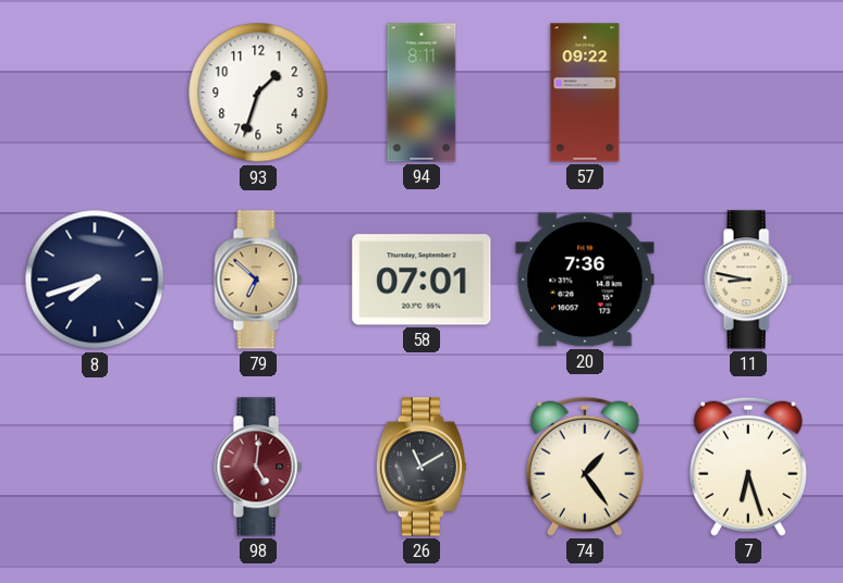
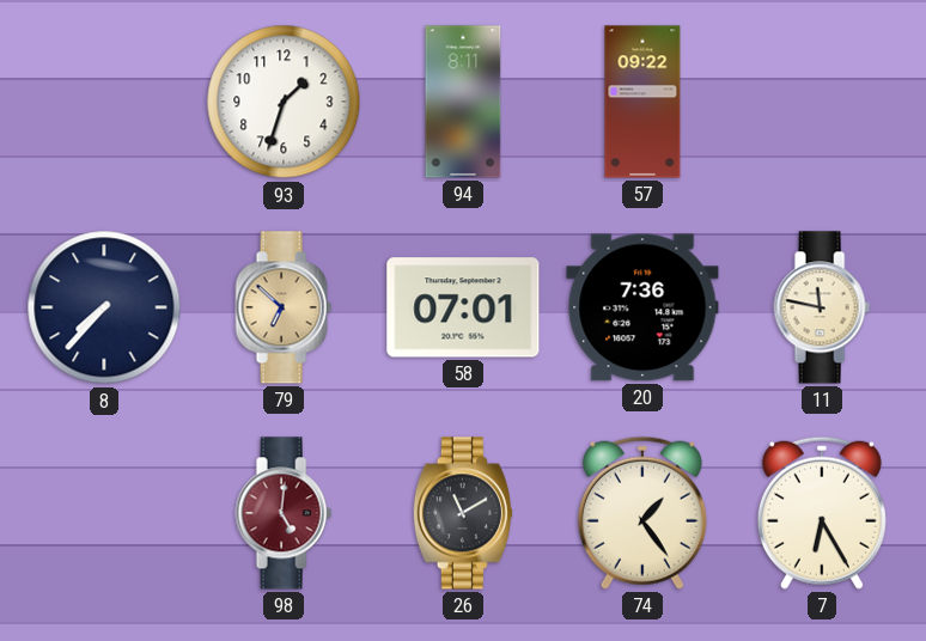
8: 7:42 -> 7:37
11: 8:47 -> 11:47
7: 6:27 -> 6:25
